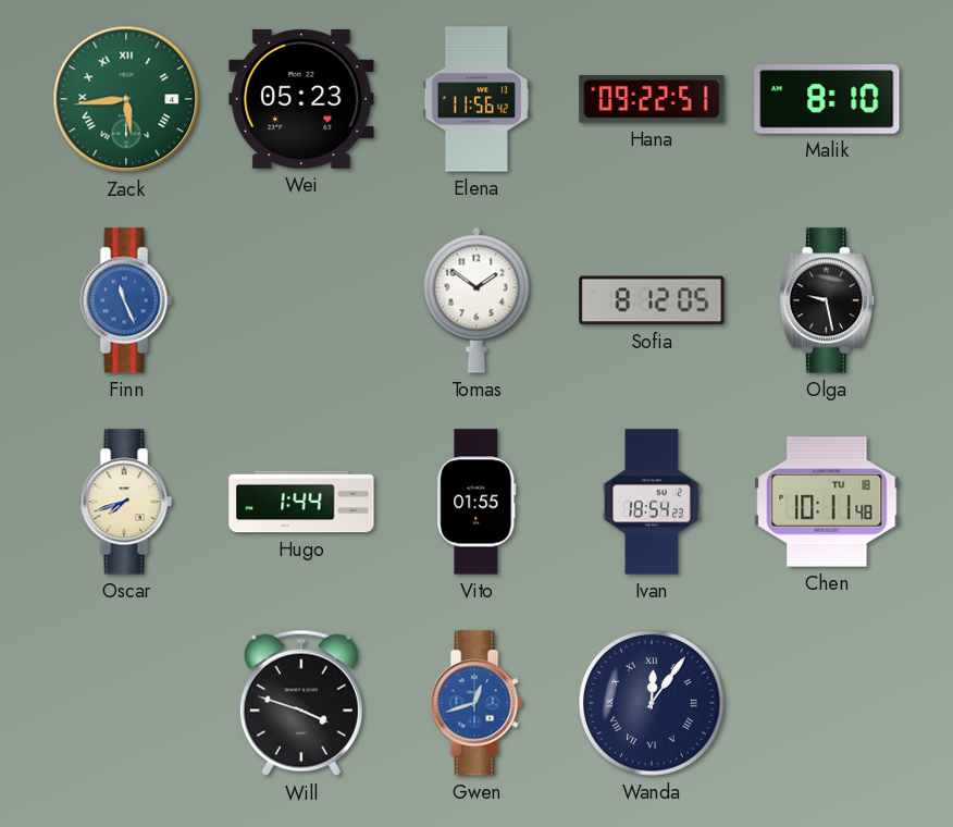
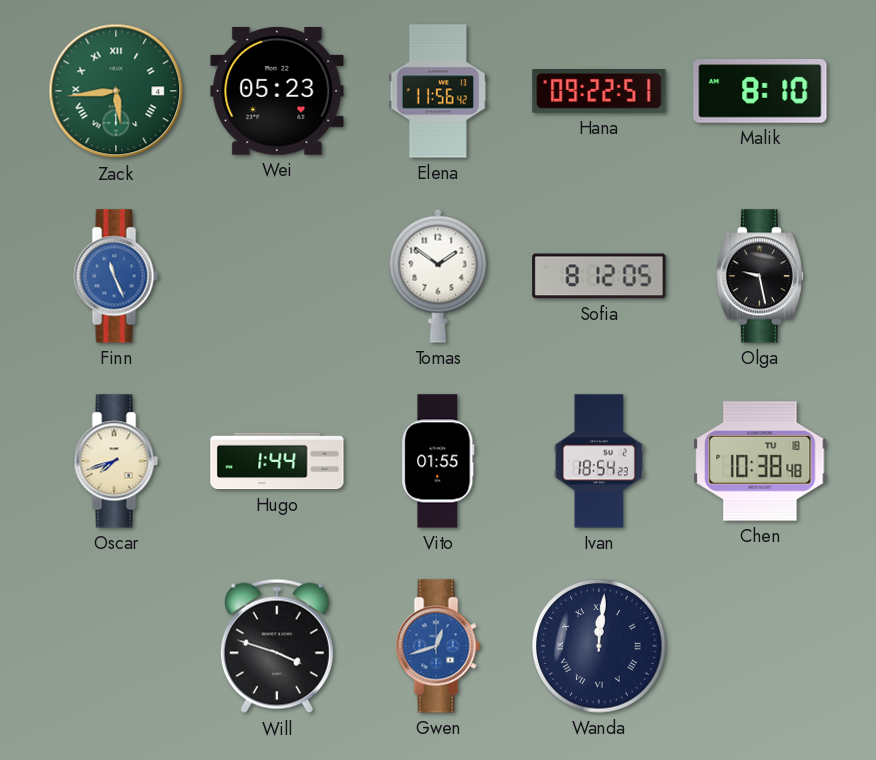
Chen: 10:11 -> 10:38
Wanda: 12:06 -> 12:01
